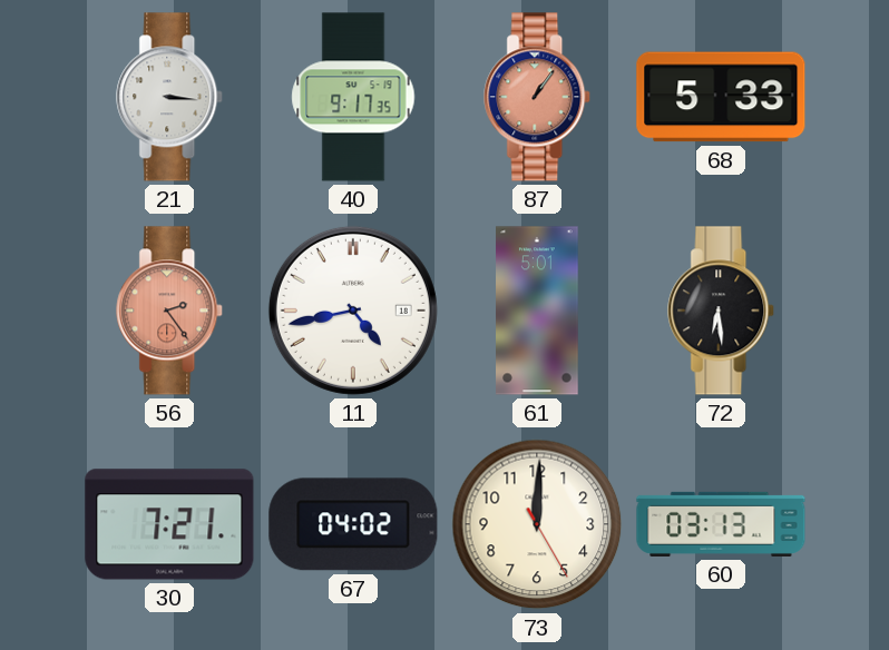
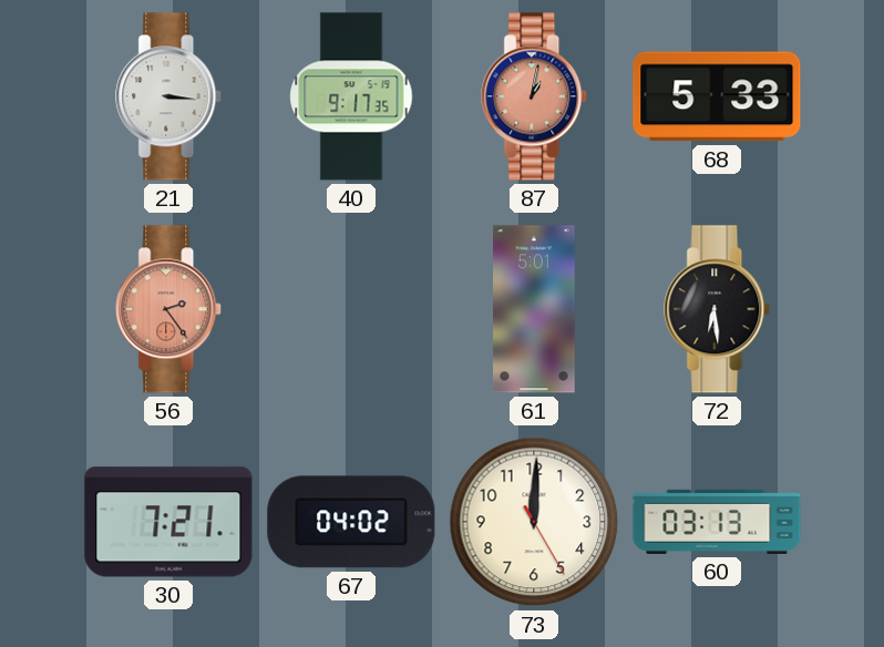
87: 1:06 -> 1:02
11: 4:43 -> none
